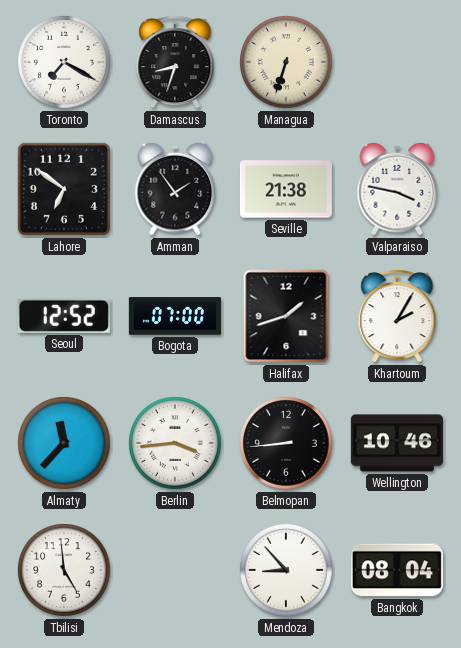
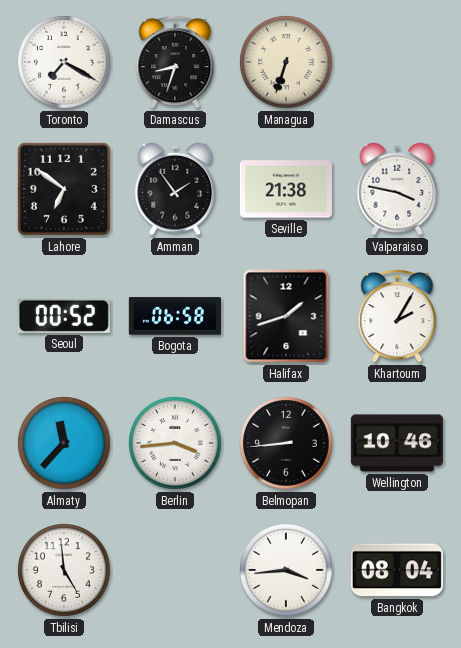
Seoul: 12:52 -> 00:52
Bogota: 07:00 -> 06:58
Mendoza: 8:53 -> 3:44
